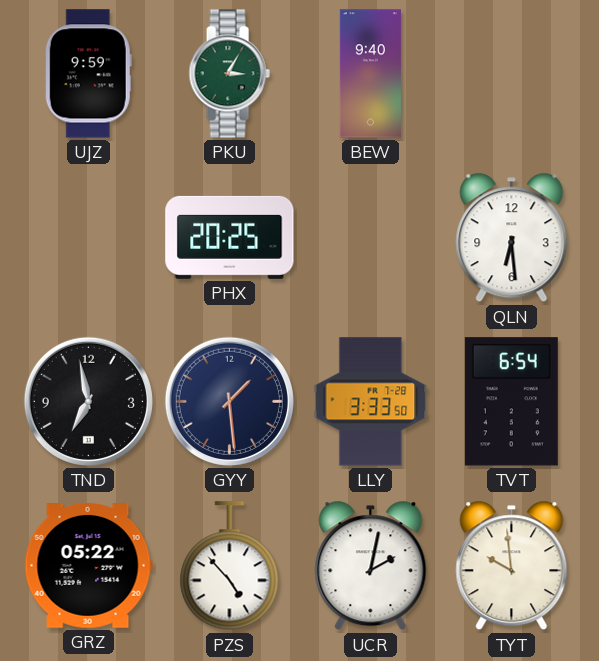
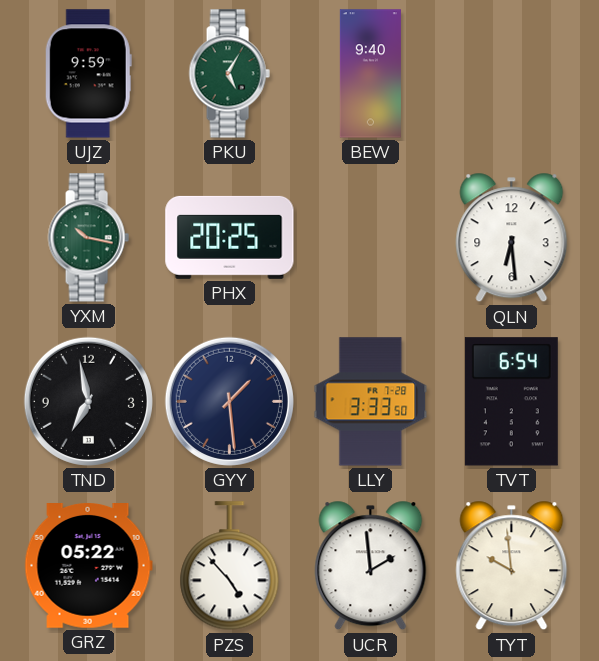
PKU: 3:05 -> 5:05
YXM: none -> 10:17
UCR: 2:02 -> 1:59
